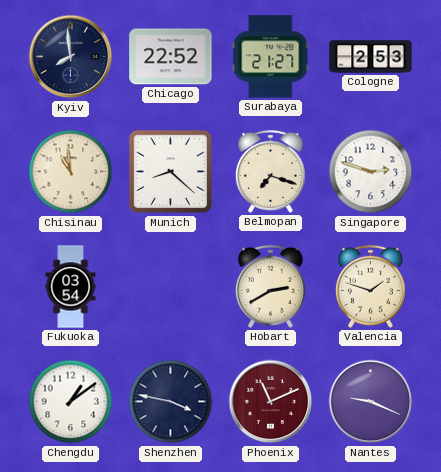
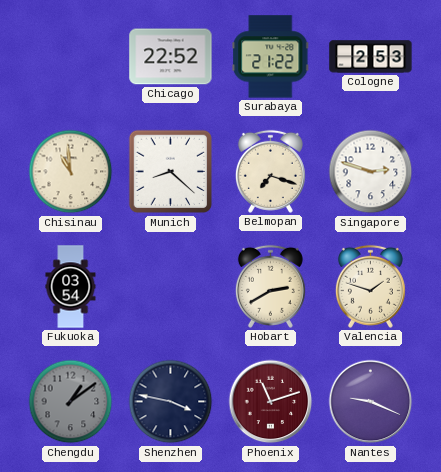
Kyiv: 7:59 -> none
Surabaya: 21:27 -> 21:22
Chengdu dial: white -> grey
Phoenix: 11:11 -> 11:12
